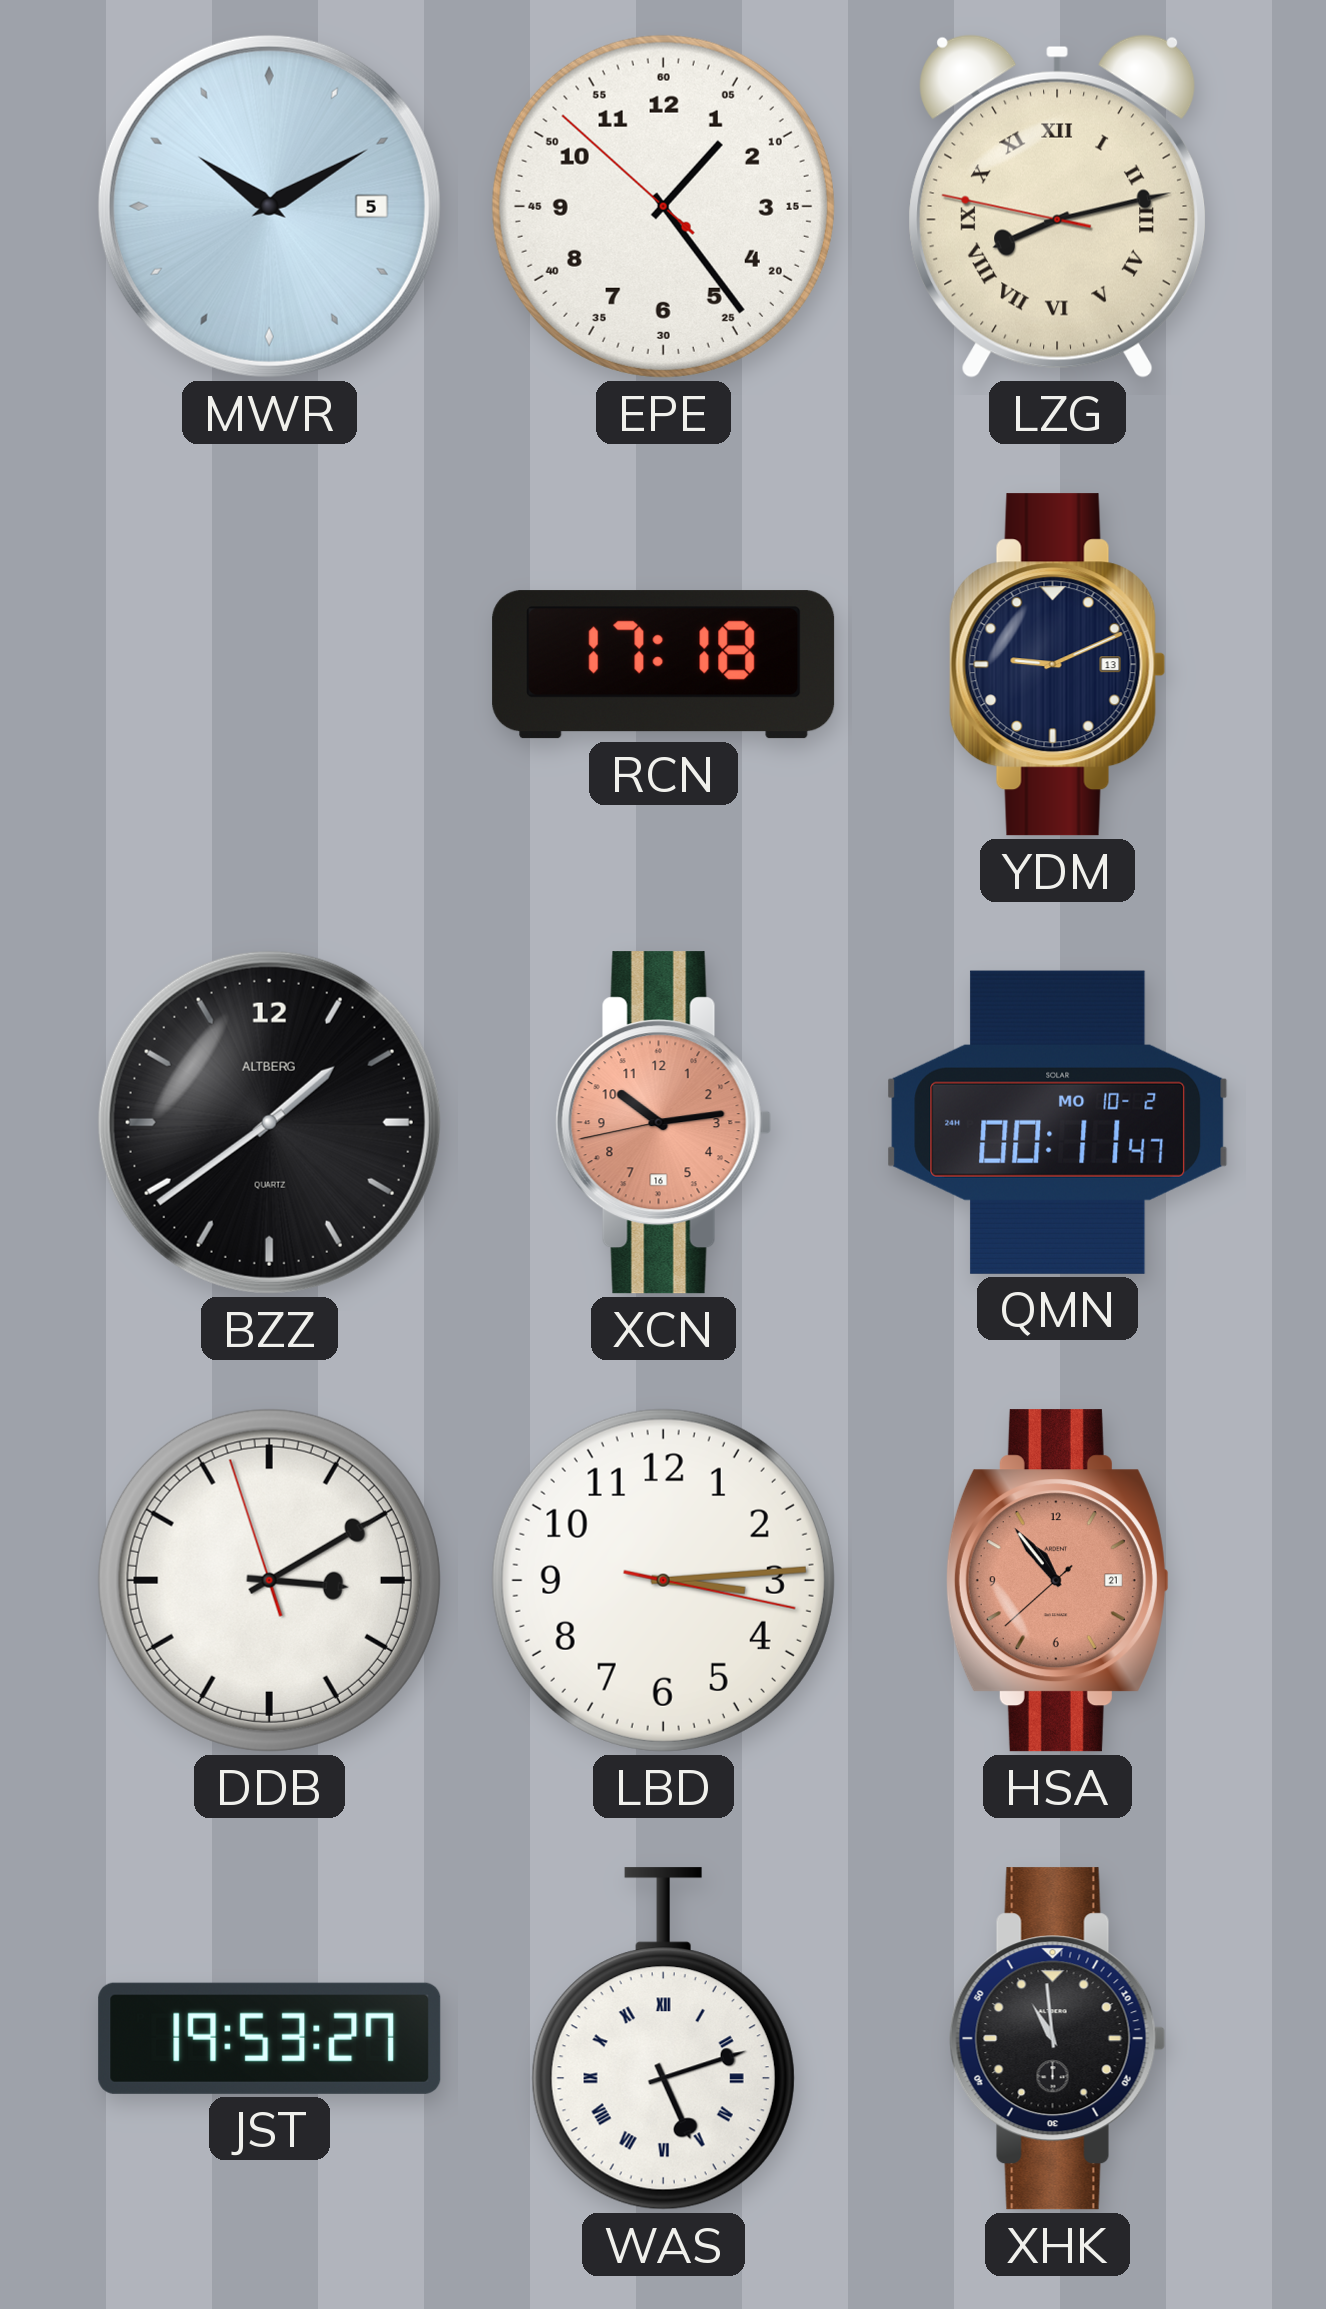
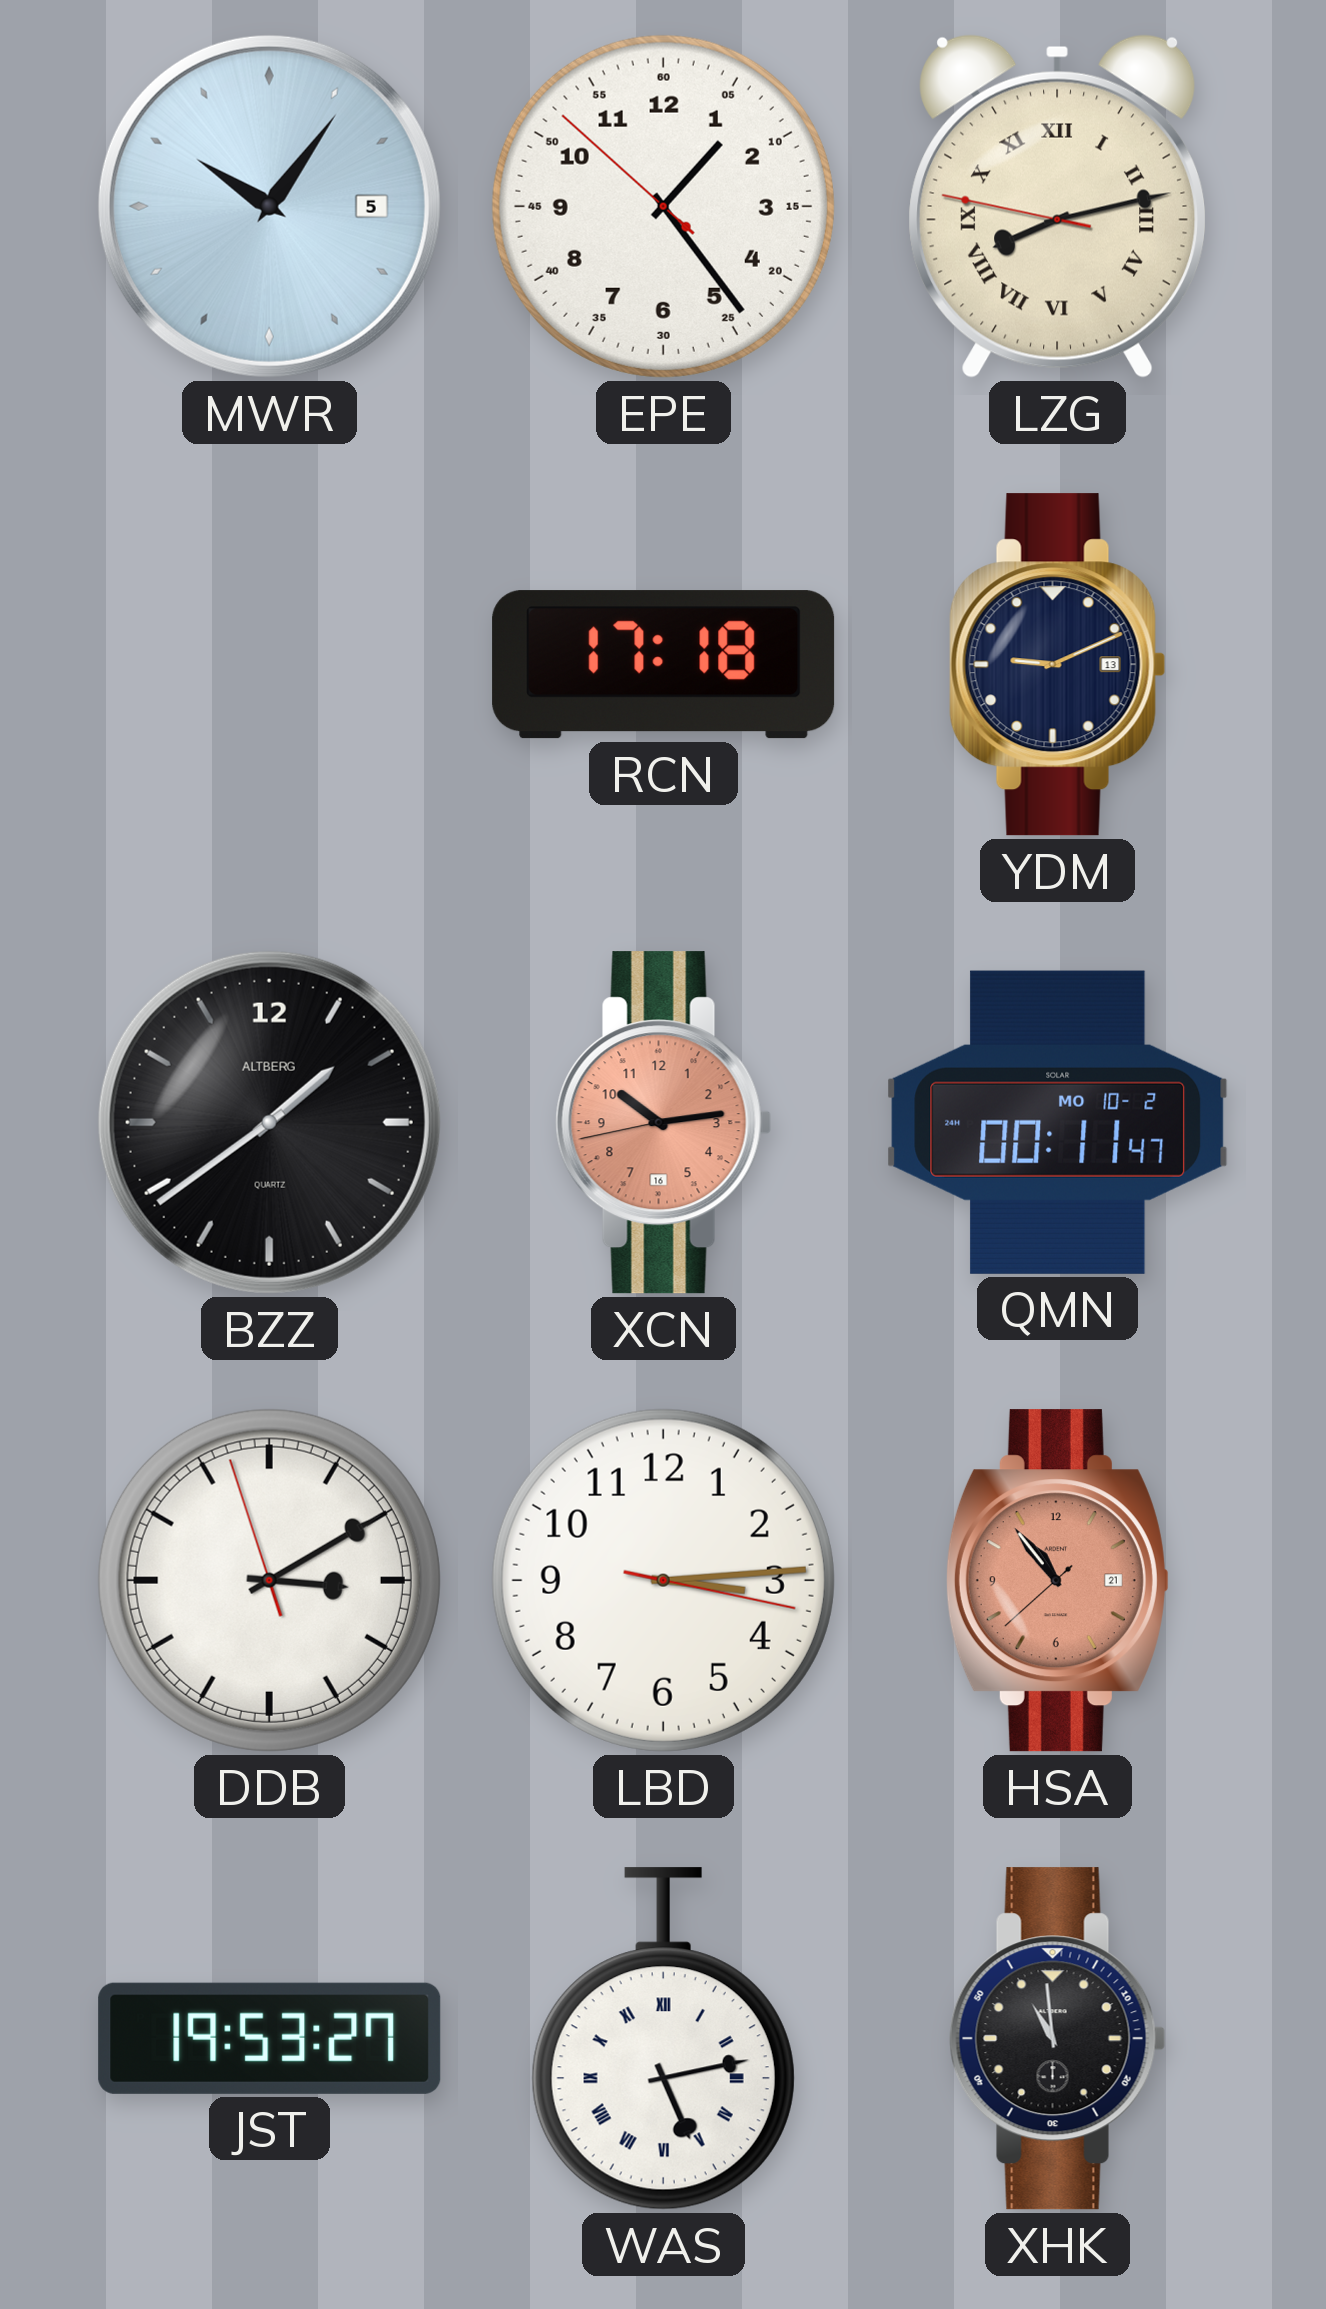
MWR: 10:10 -> 10:06
WAS: 5:12 -> 5:13
